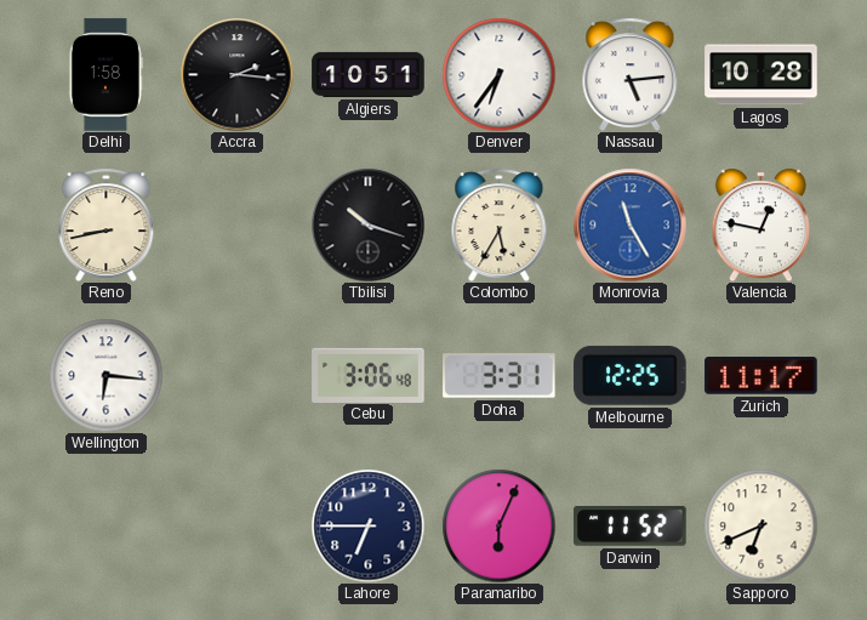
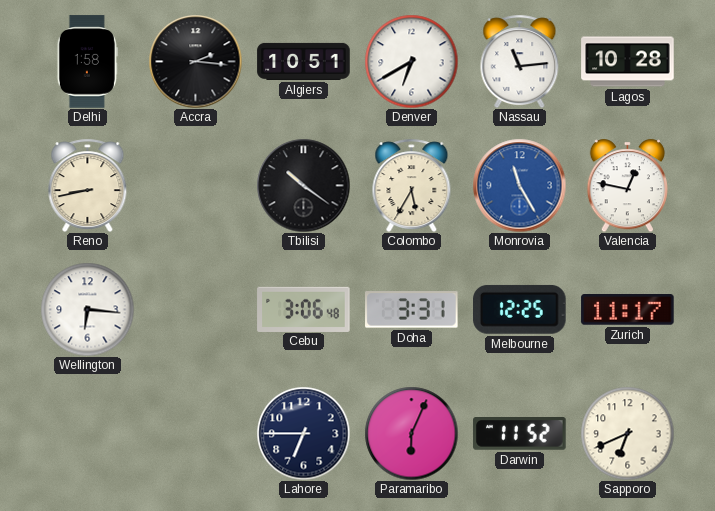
Denver: 6:36 -> 6:40
Nassau: 5:14 -> 11:14
Tbilisi: 10:18 -> 10:21
